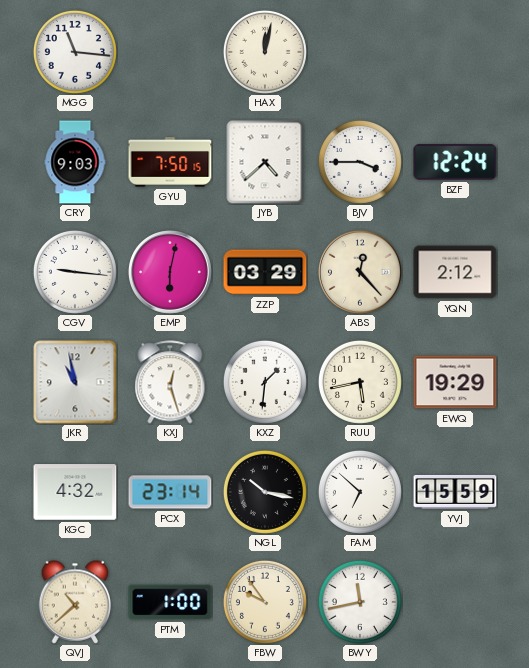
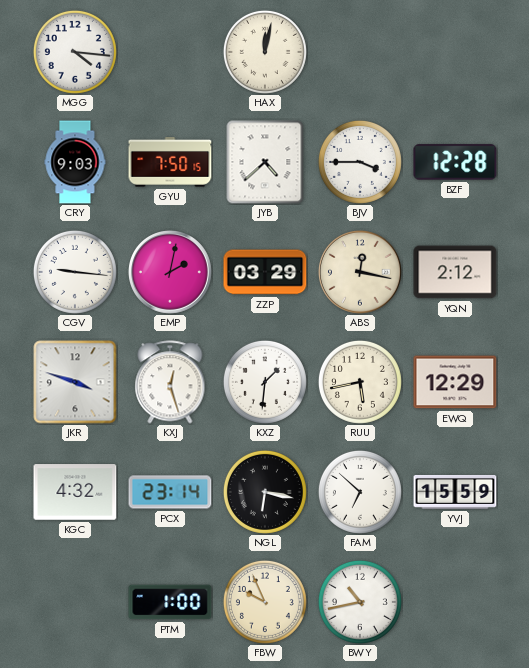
MGG: 11:16 -> 4:16
BZF: 12:24 -> 12:28
EMP: 6:02 -> 2:02
ABS: 12:23 -> 12:17
JKR: 10:58 -> 3:48
EWQ: 19:29 -> 12:29
NGL: 10:17 -> 6:17
QVJ: 10:38 -> none
FBW: 9:54 -> 9:56
BWY: 11:43 -> 10:43
